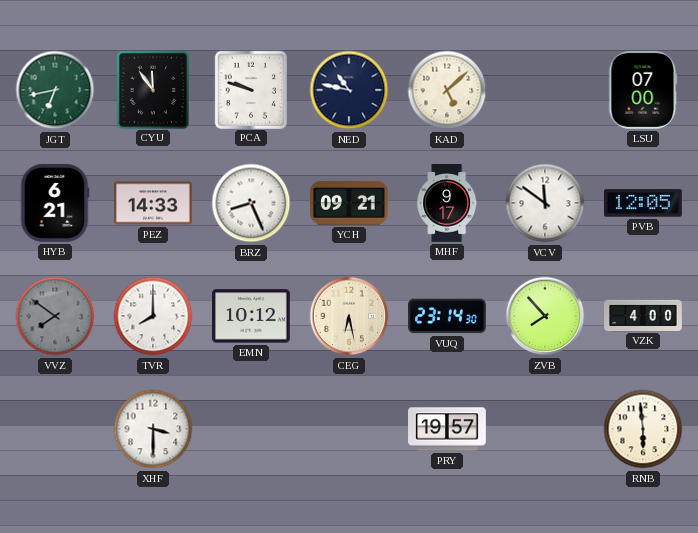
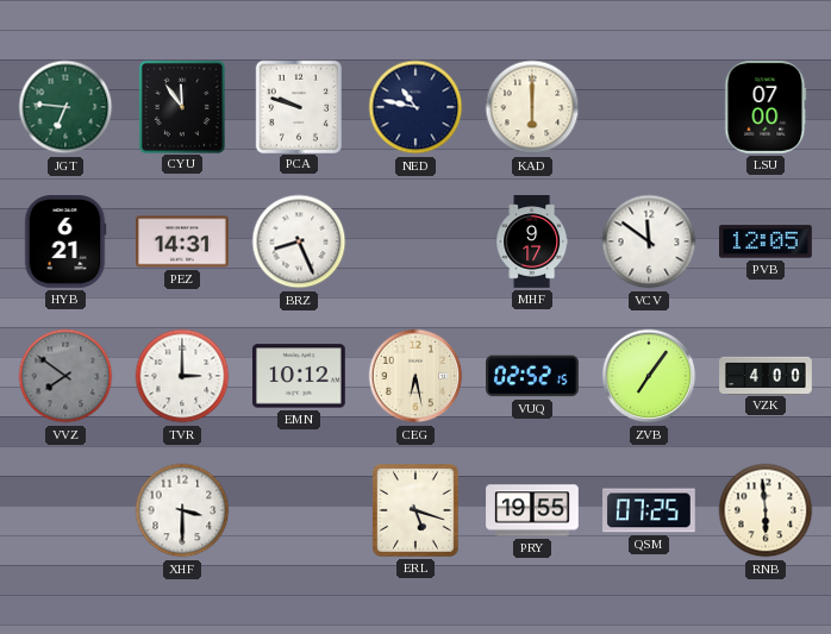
JGT: 6:43 -> 6:46
KAD: 5:08 -> 6:00
PEZ: 14:33 -> 14:31
YCH: 09:21 -> none
TVR: 8:00 -> 3:00
VUQ: 23:14 -> 02:52
ZVB: 7:53 -> 7:06
ERL: none -> 5:18
PRY: 19:57 -> 19:55
QSM: none -> 07:25
